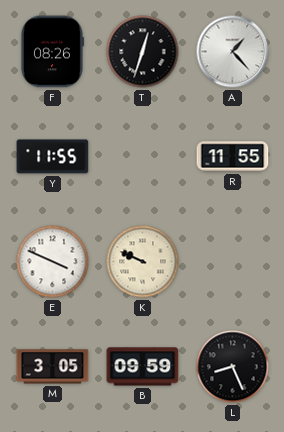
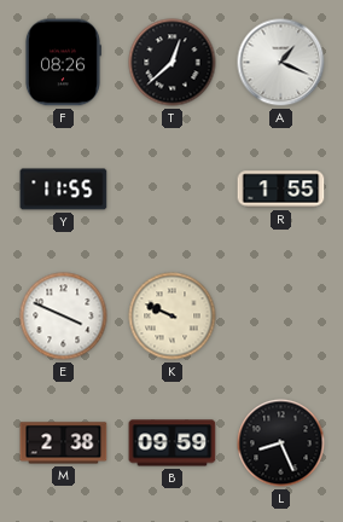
T: 12:33 -> 12:38
A: 1:23 -> 1:19
R: 11:55 -> 1:55
M: 3:05 -> 2:38
